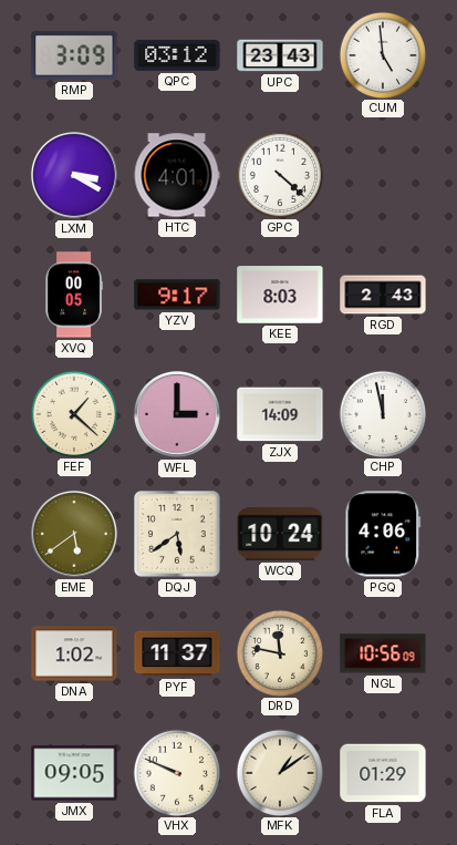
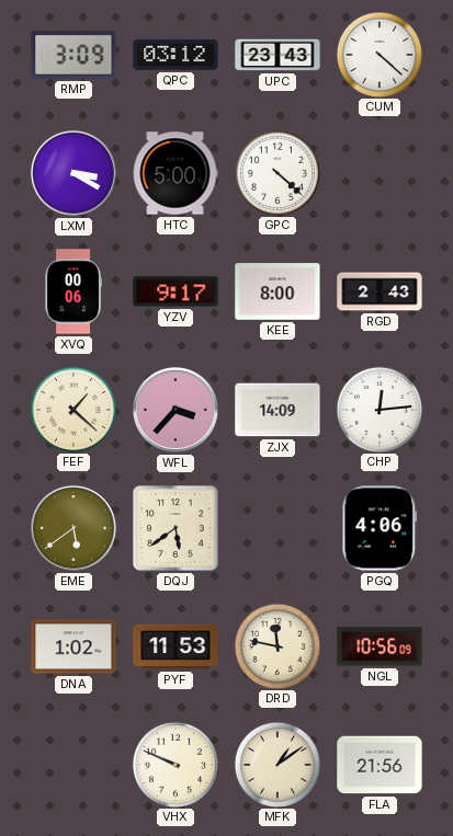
CUM: 4:59 -> 4:22
HTC: 4:01 -> 5:00
XVQ: 00:05 -> 00:06
KEE: 8:03 -> 8:00
WFL: 3:00 -> 3:37
CHP: 11:58 -> 12:14
WCQ: 10:24 -> none
PYF: 11:37 -> 11:53
JMX: 09:05 -> none
FLA: 01:29 -> 21:56
